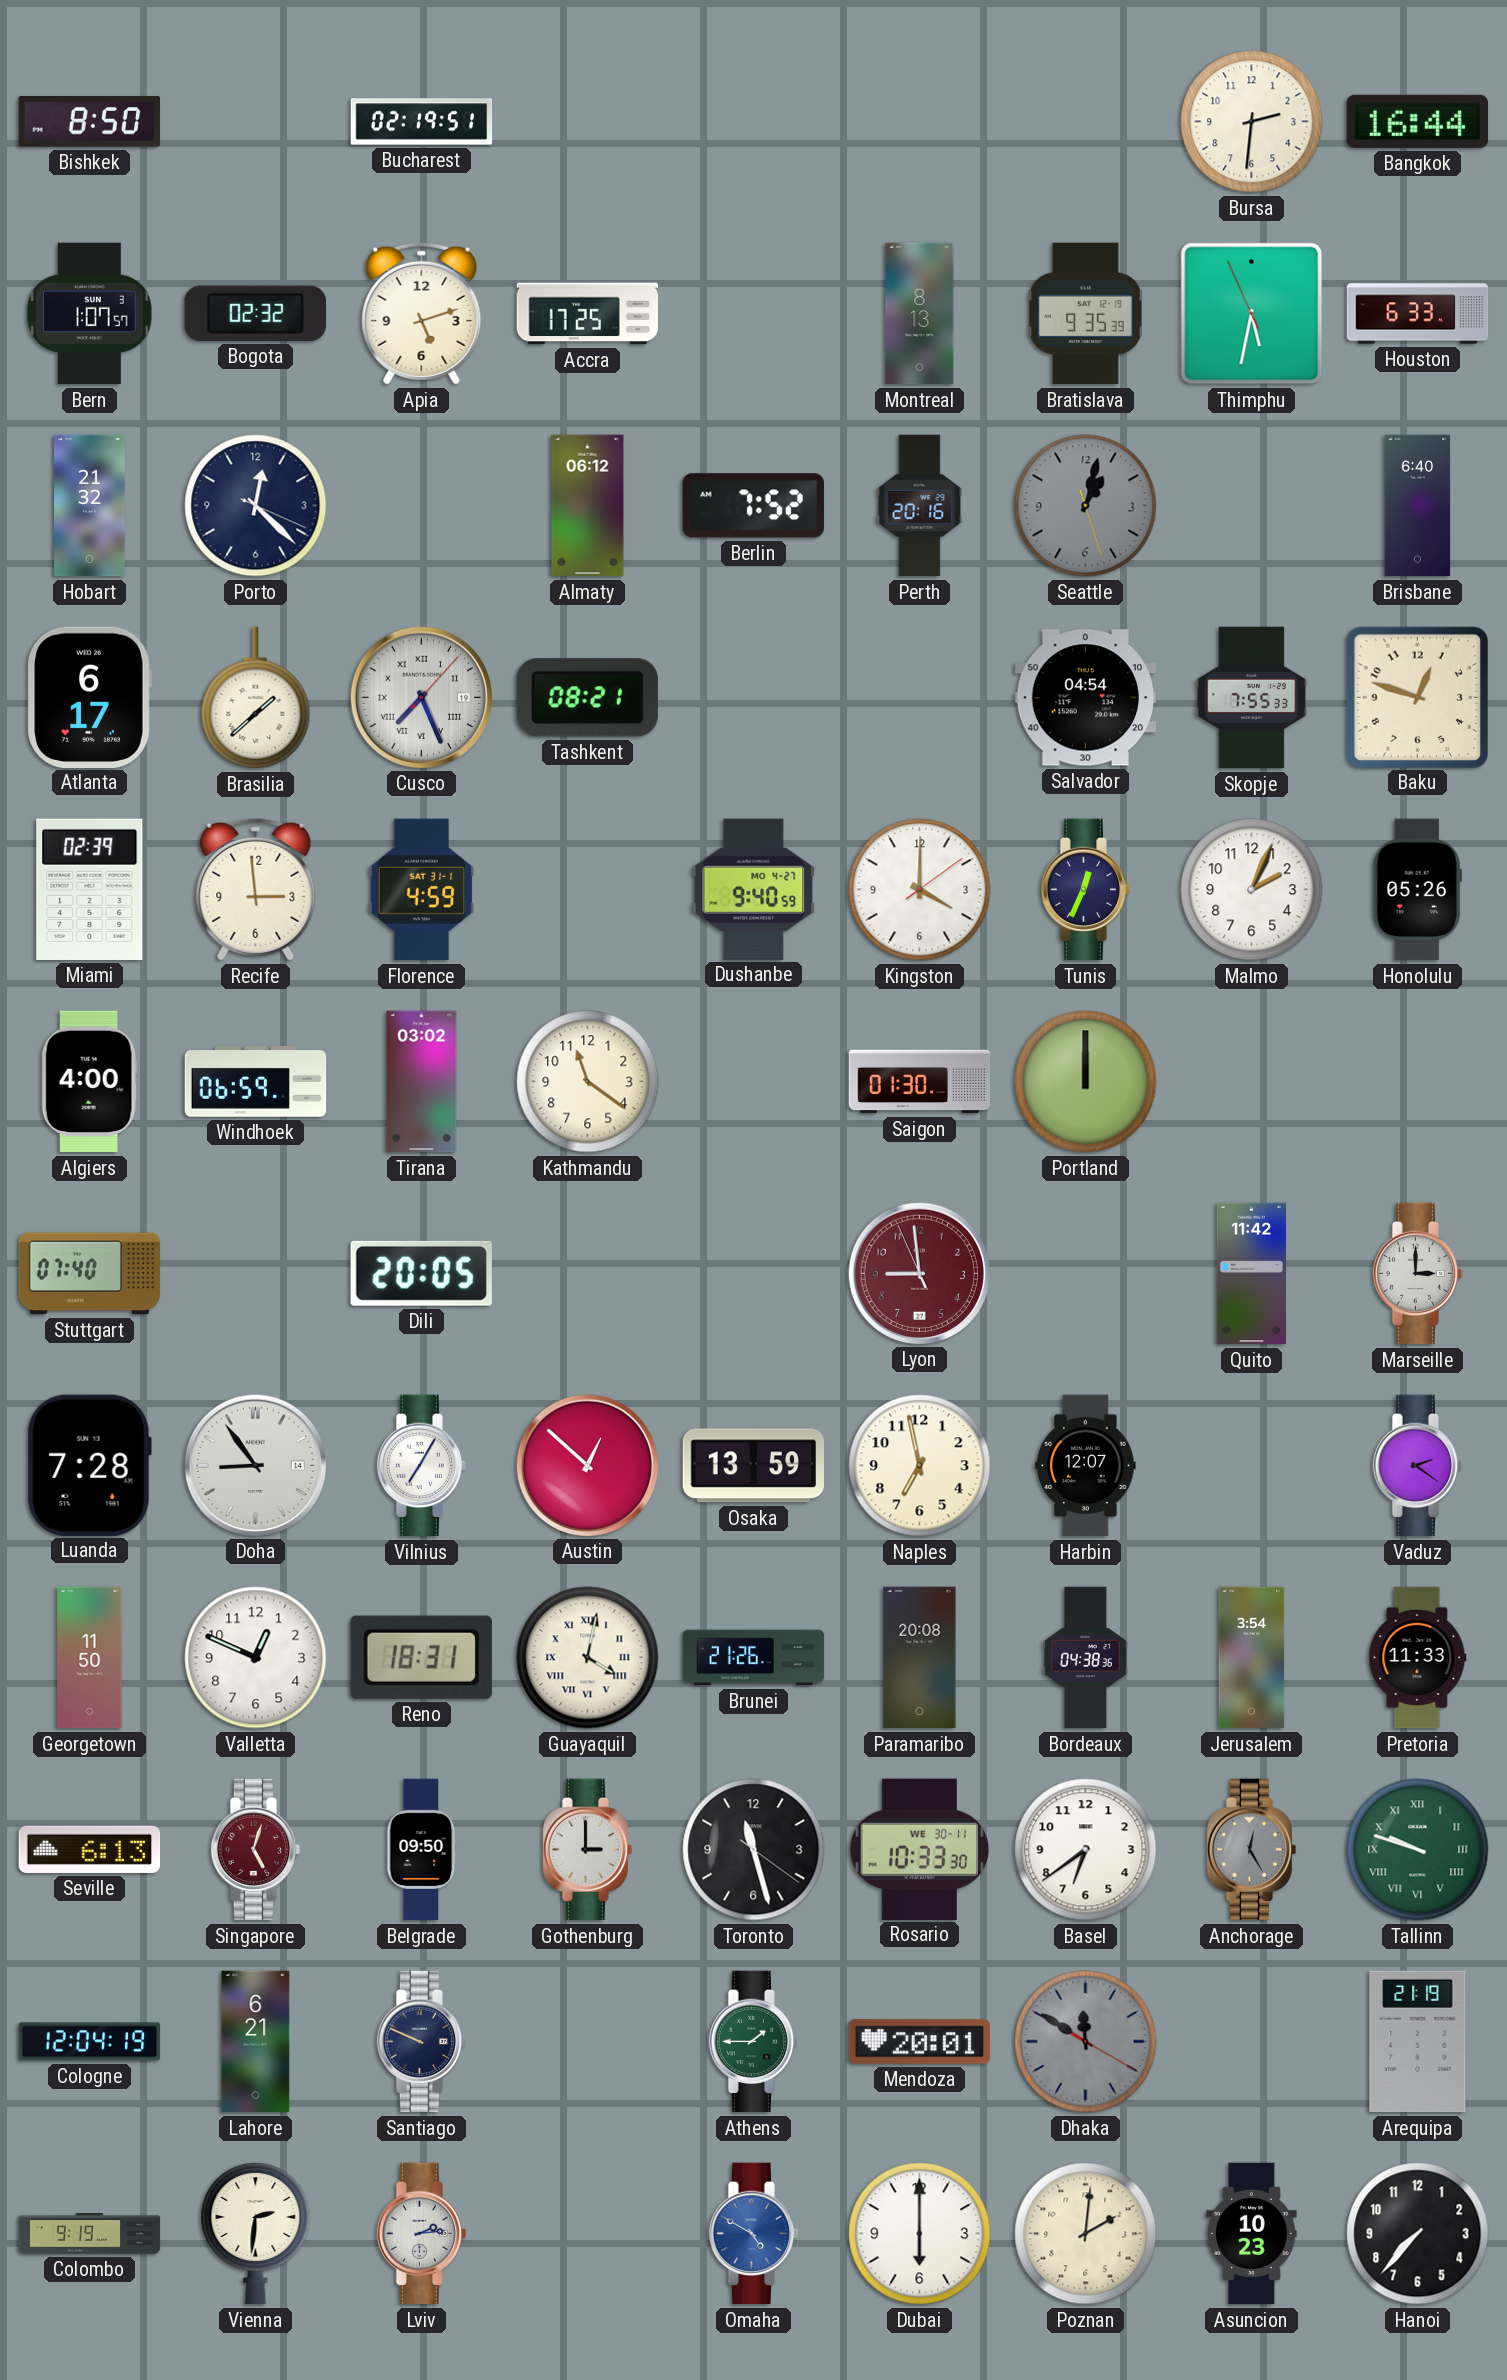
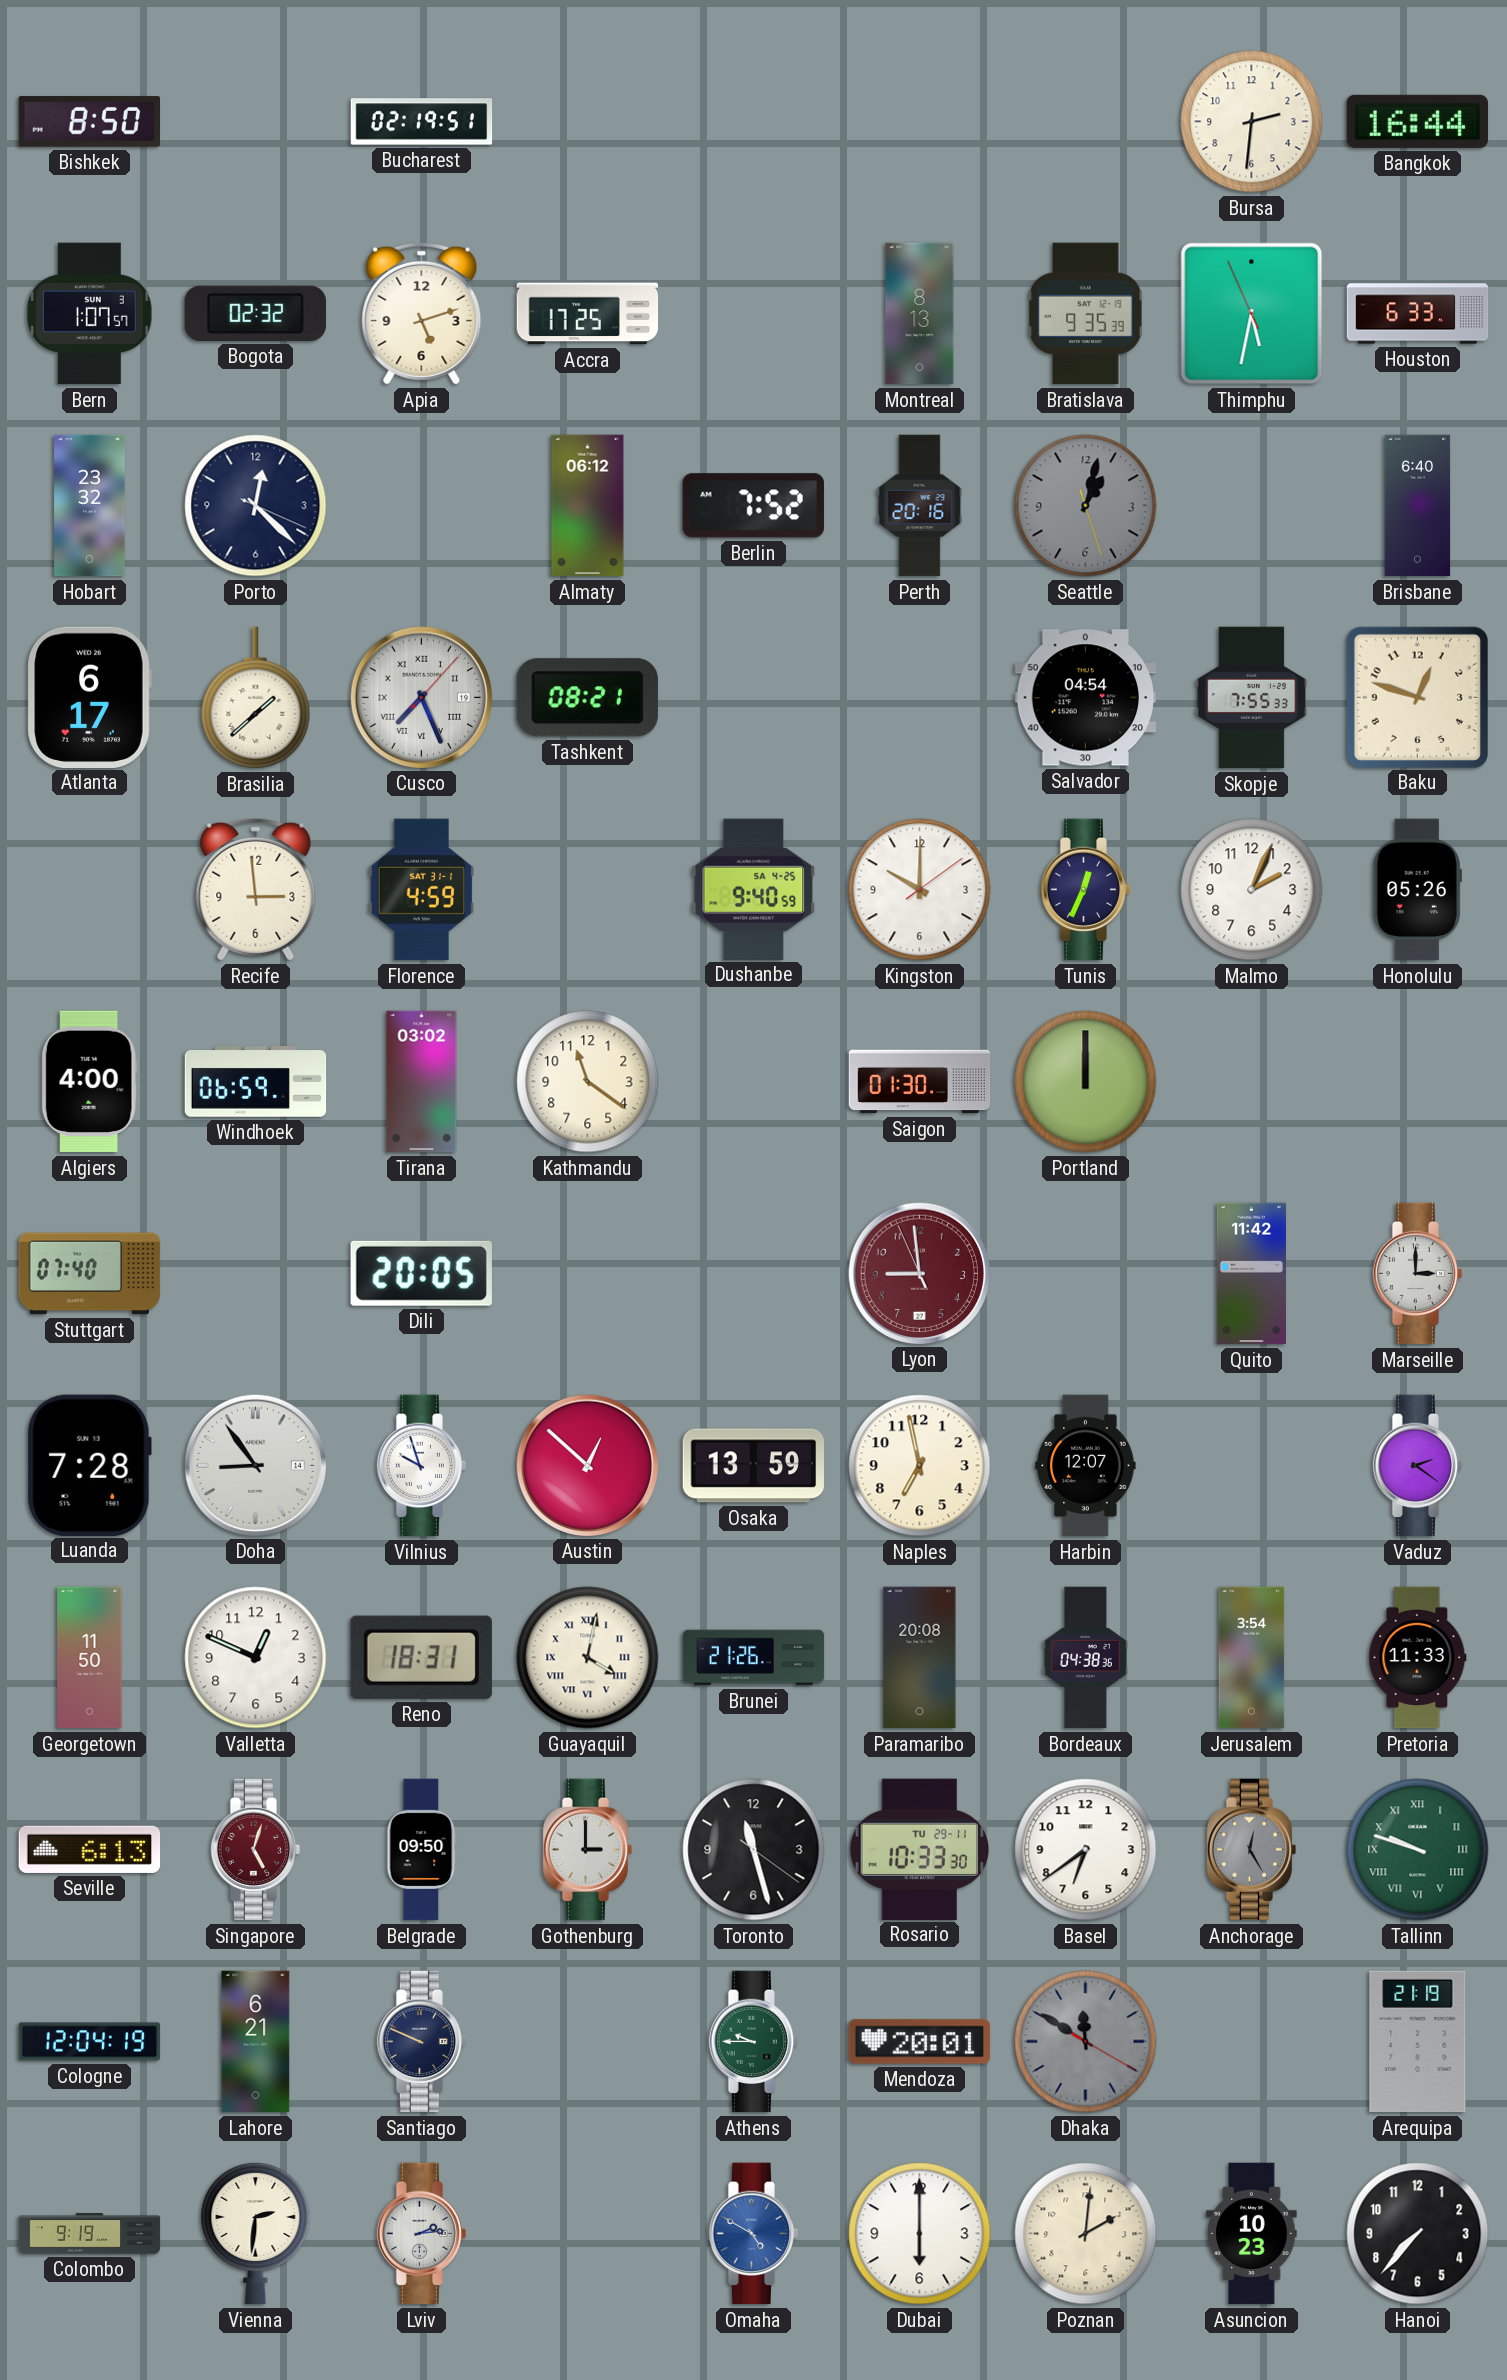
Hobart: 21:32 -> 23:32
Miami: 02:39 -> none
Dushanbe date: MO 4-27 -> SA 4-25
Kingston: 4:00 -> 10:00
Vilnius: 7:05 -> 9:57
Rosario date: WE 30-11 -> TU 29-11
Athens: 1:45 -> 9:45
